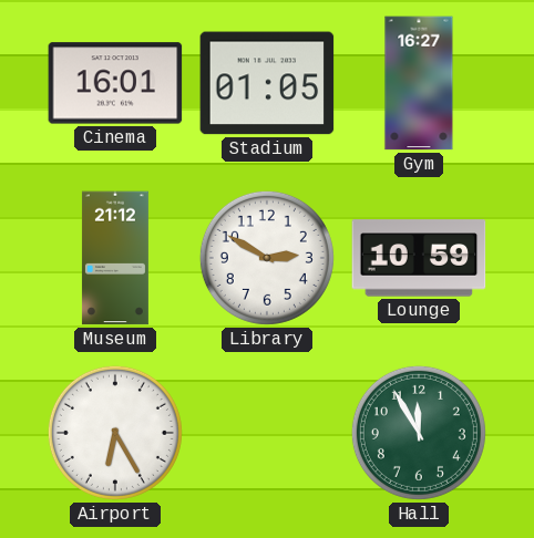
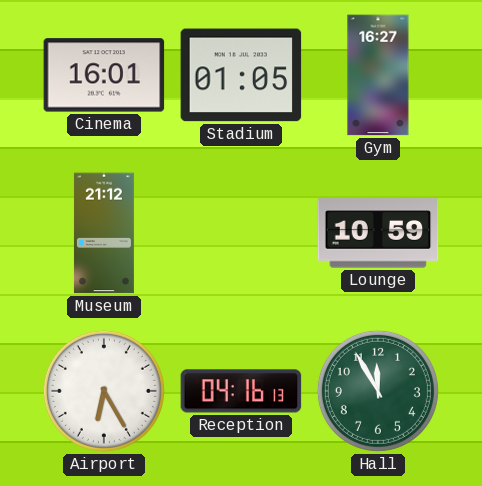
Library: 2:50 -> none
Reception: none -> 04:16
